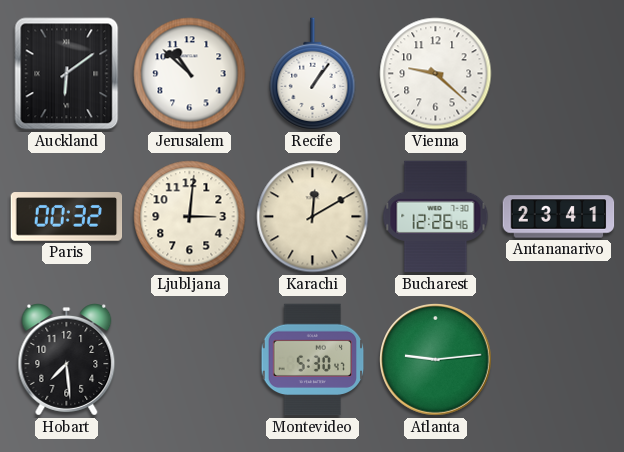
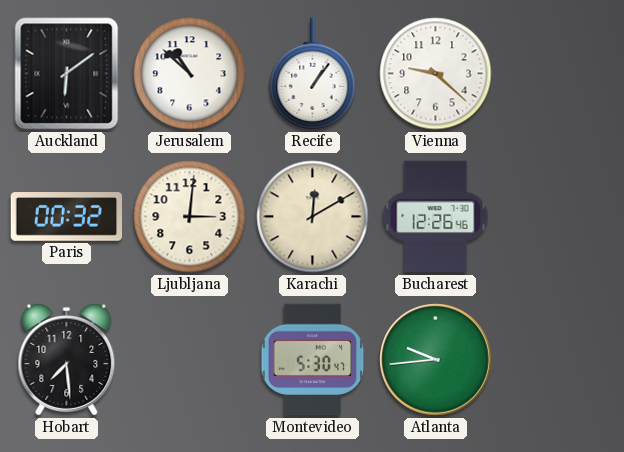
Antananarivo: 23:41 -> none
Atlanta: 9:14 -> 9:44
